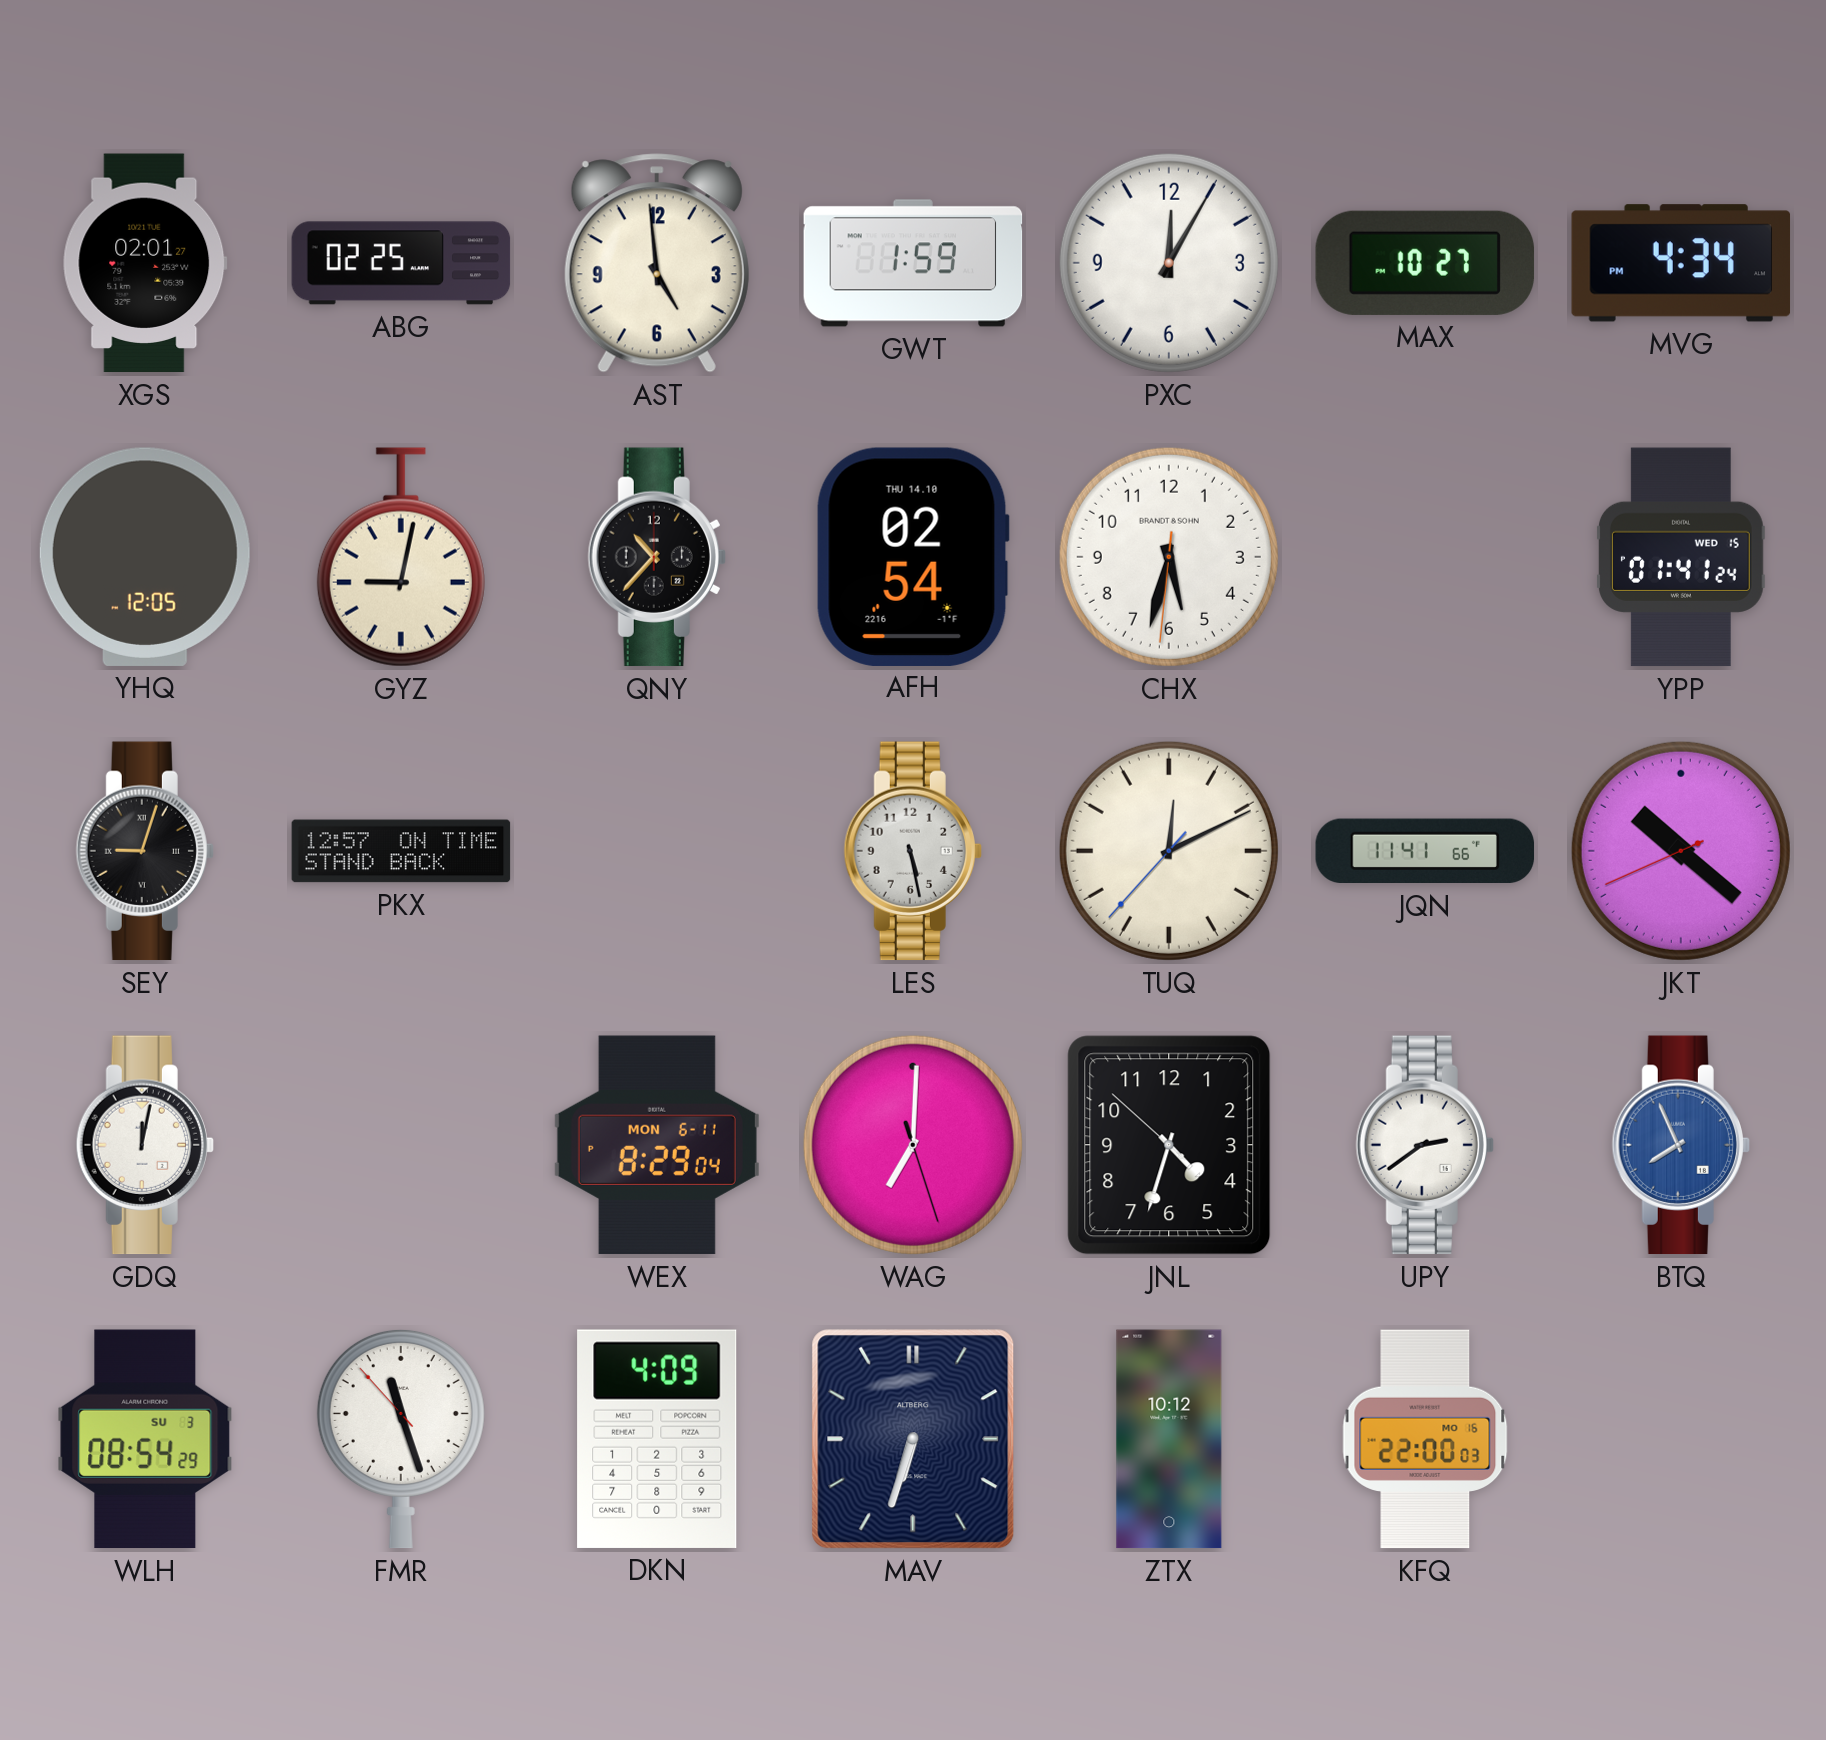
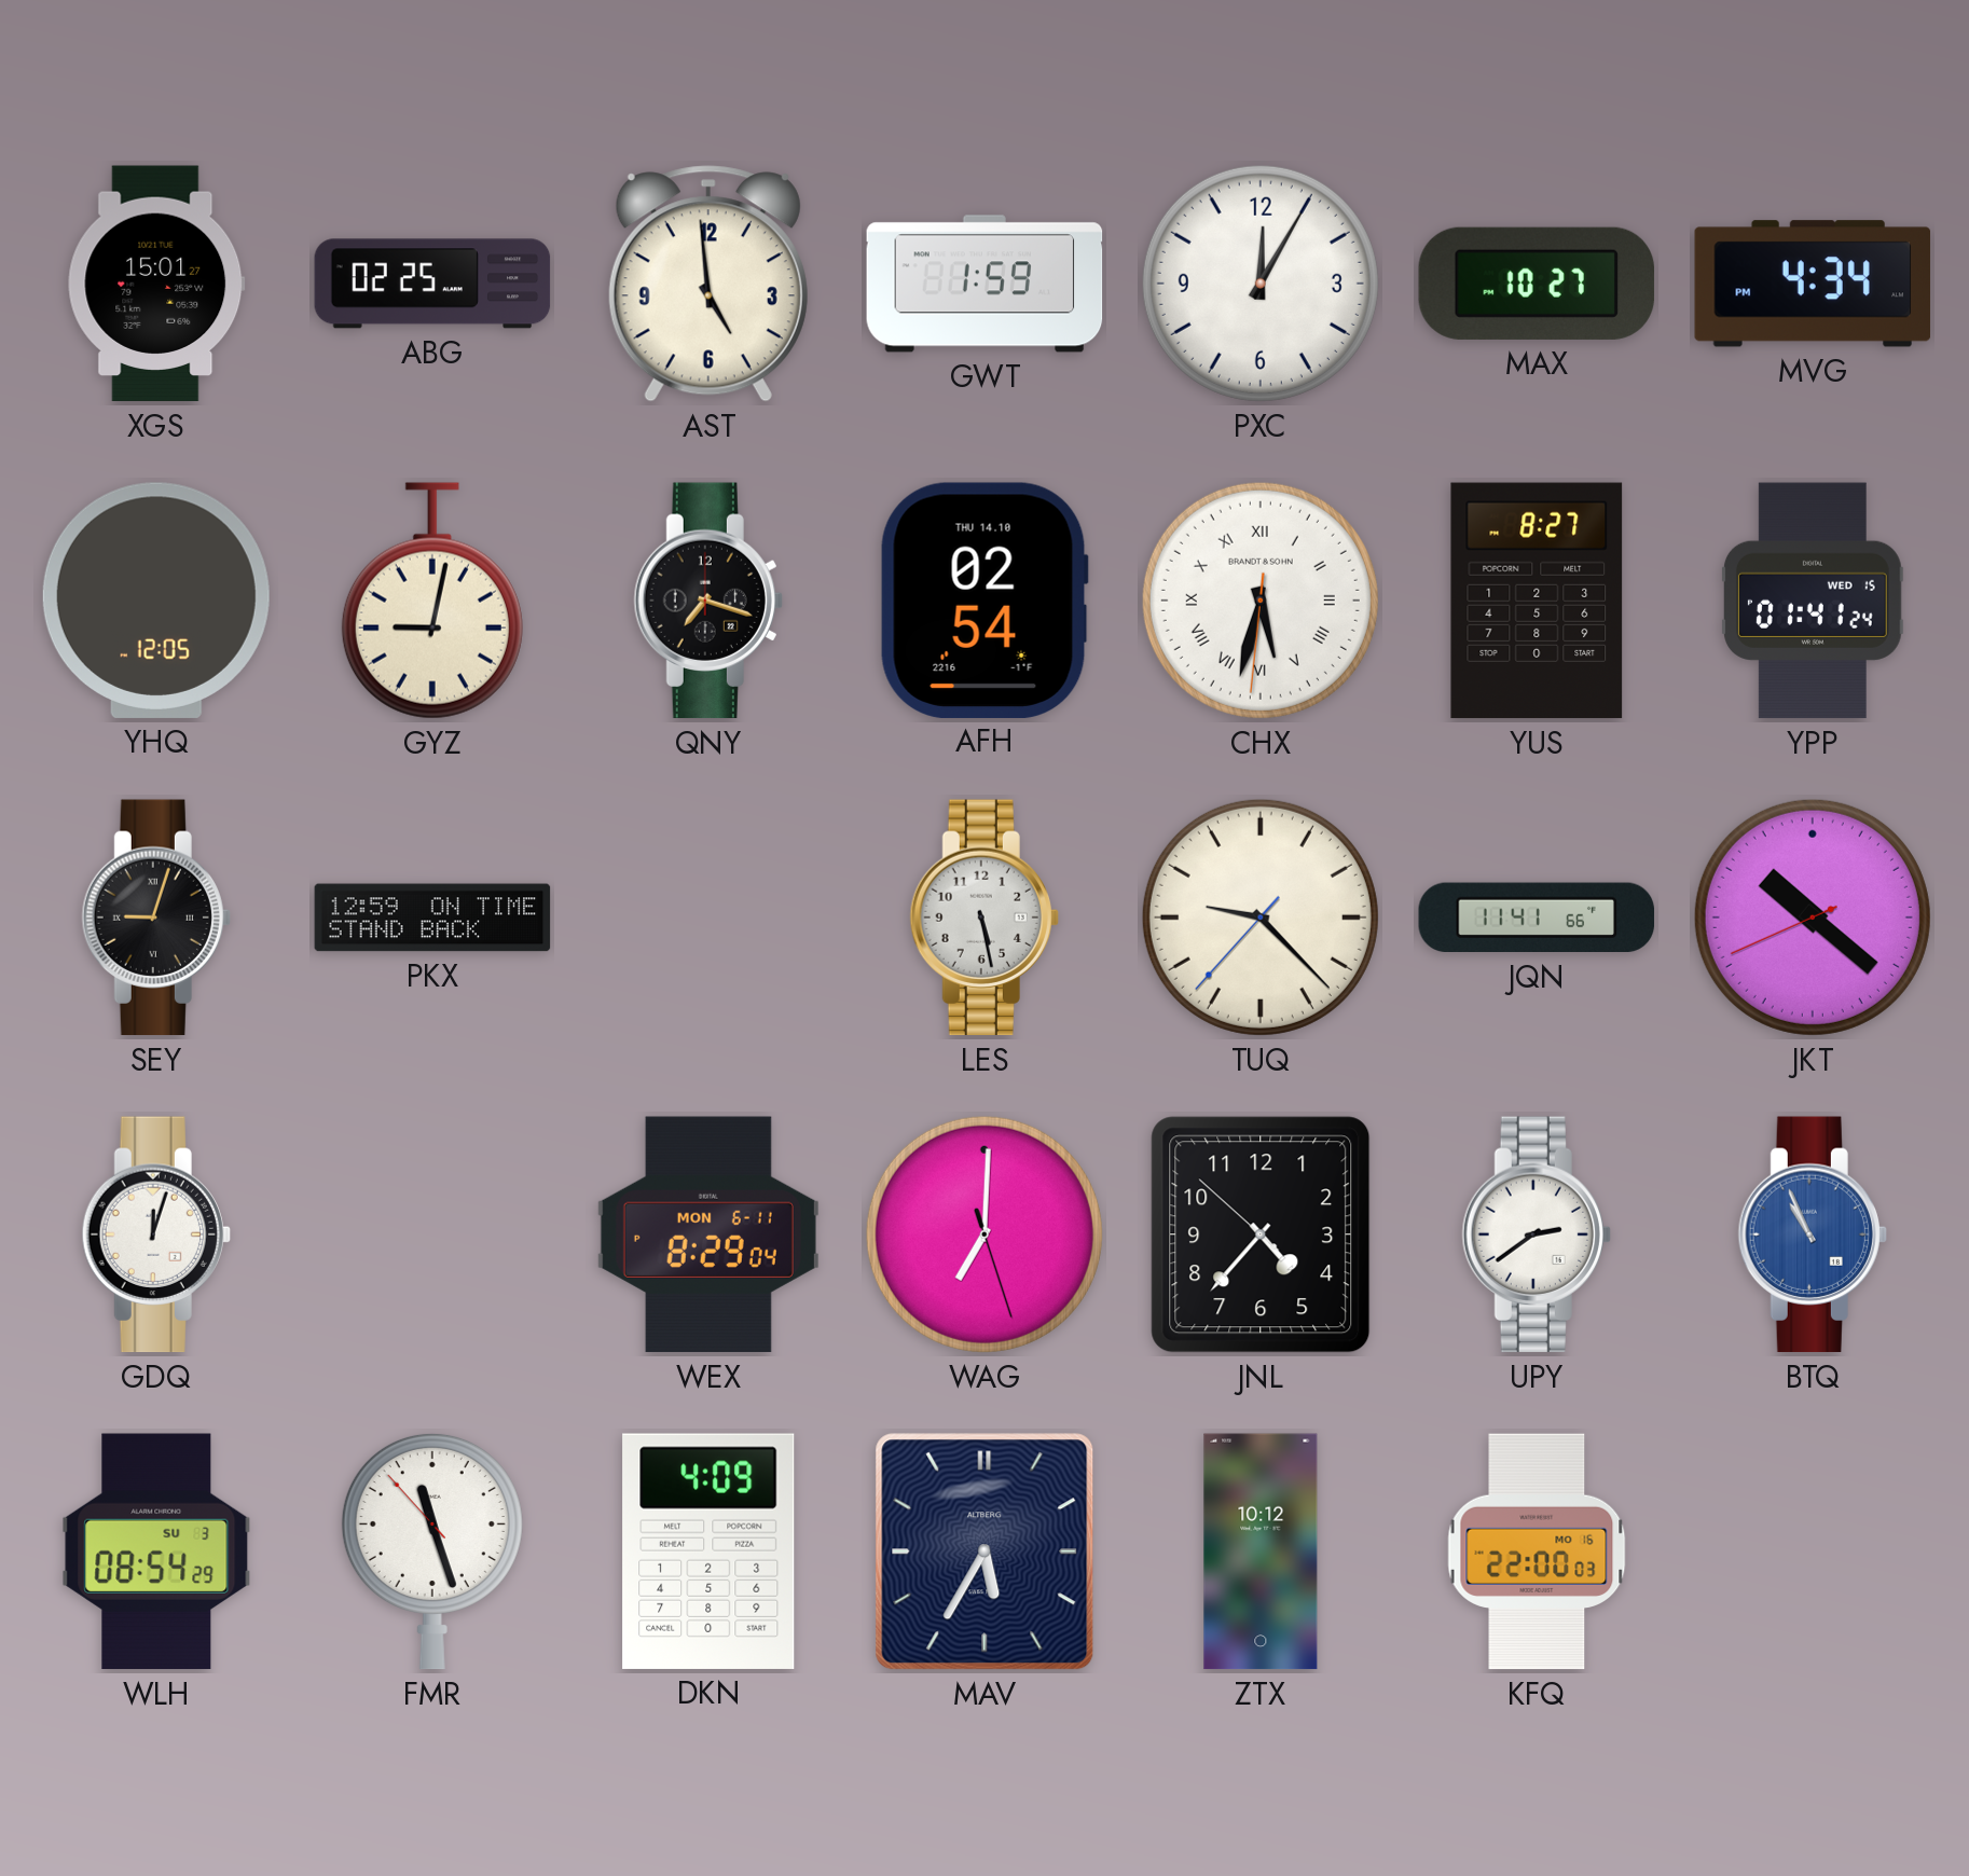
XGS: 02:01 -> 15:01
QNY: 10:37 -> 7:18
CHX numerals: Arabic -> Roman
YUS: none -> 8:27
PKX: 12:57 -> 12:59
TUQ: 12:10 -> 9:22
GDQ: 12:02 -> 12:03
JNL: 4:32 -> 4:36
BTQ: 7:56 -> 10:56
MAV: 6:33 -> 5:35
